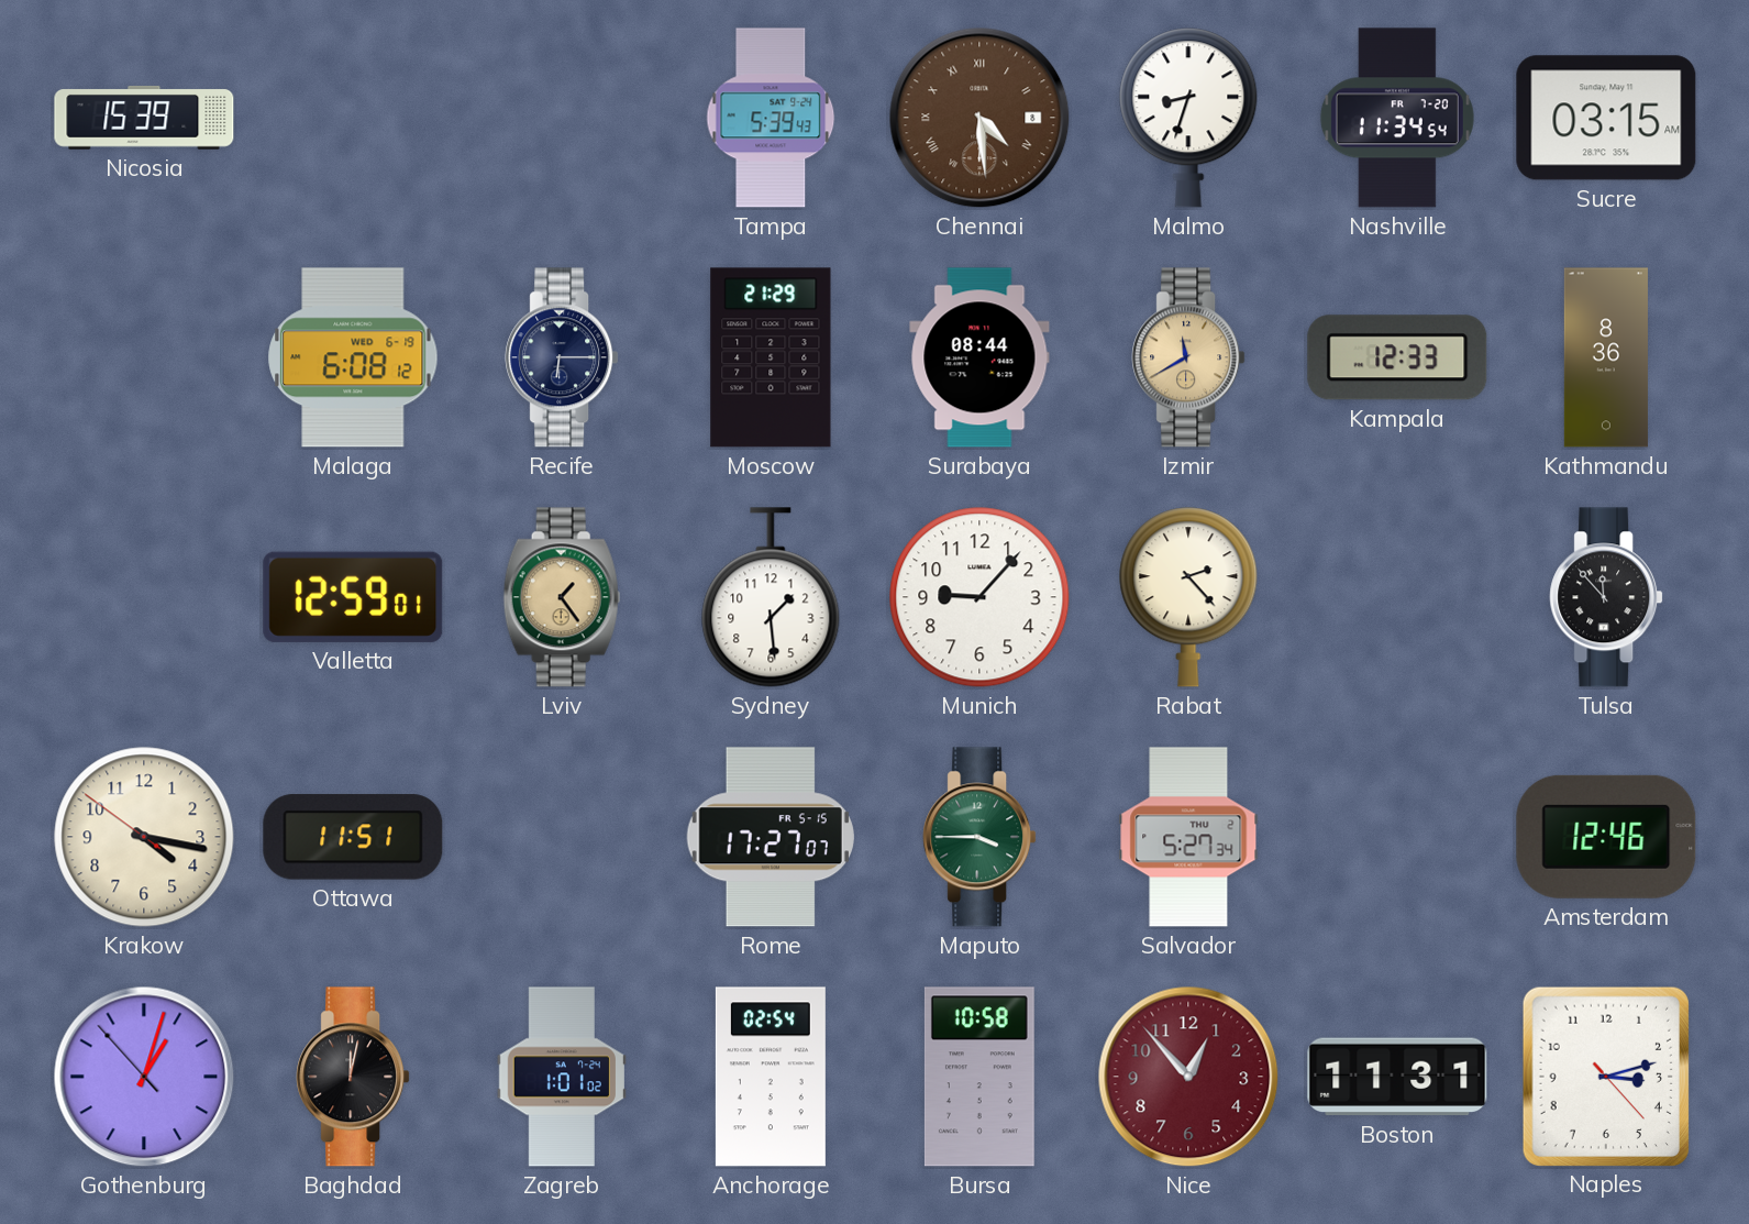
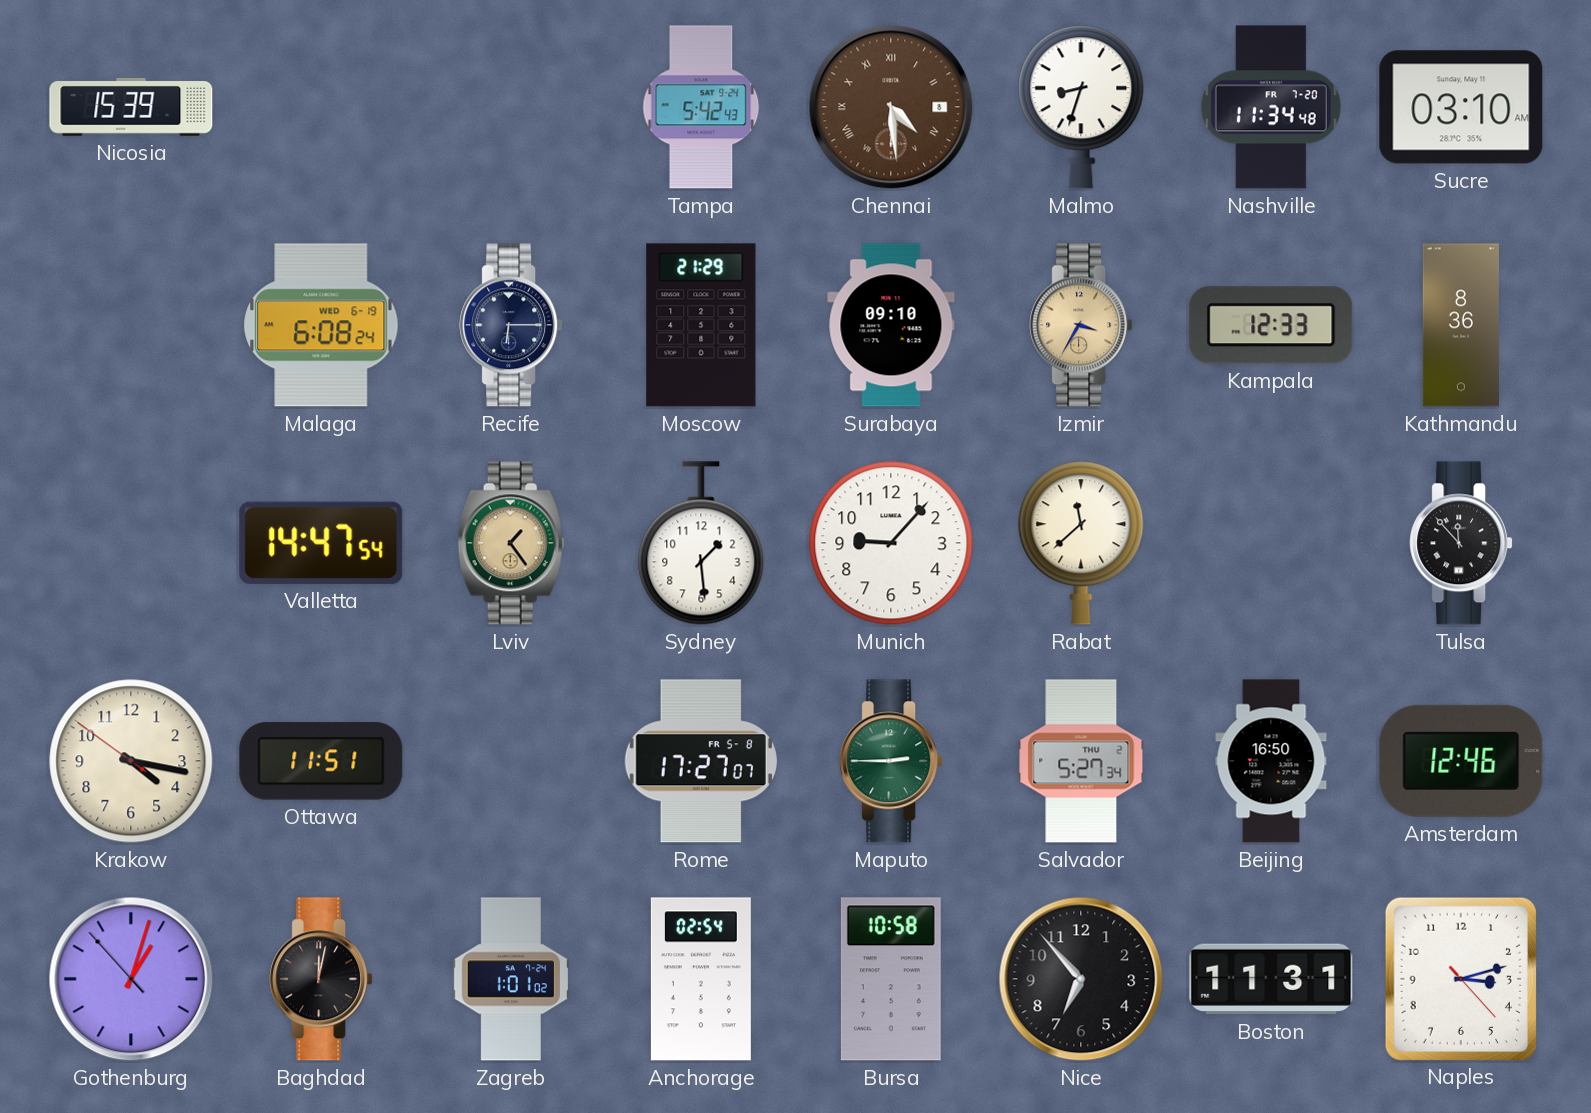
Tampa: 5:39 -> 5:42
Nashville: 11:34:54 -> 11:34:48
Sucre: 03:15 -> 03:10
Malaga: 6:08:12 -> 6:08:24
Surabaya: 08:44 -> 09:10
Izmir: 11:40 -> 3:35
Valletta: 12:59 -> 14:47
Rabat: 2:23 -> 11:38
Rome date: FR 5-15 -> FR 5-8
Maputo: 3:45 -> 2:45
Beijing: none -> 16:50
Nice: 12:53 -> 6:53
Nice dial: burgundy -> black
